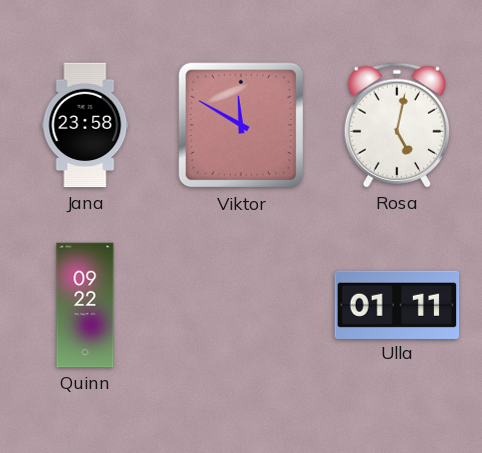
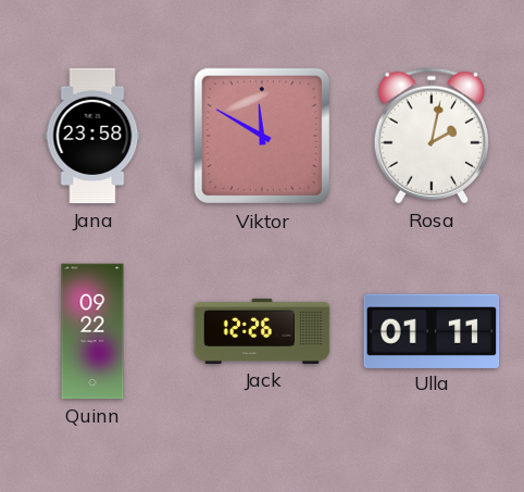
Rosa: 5:02 -> 2:02
Jack: none -> 12:26
